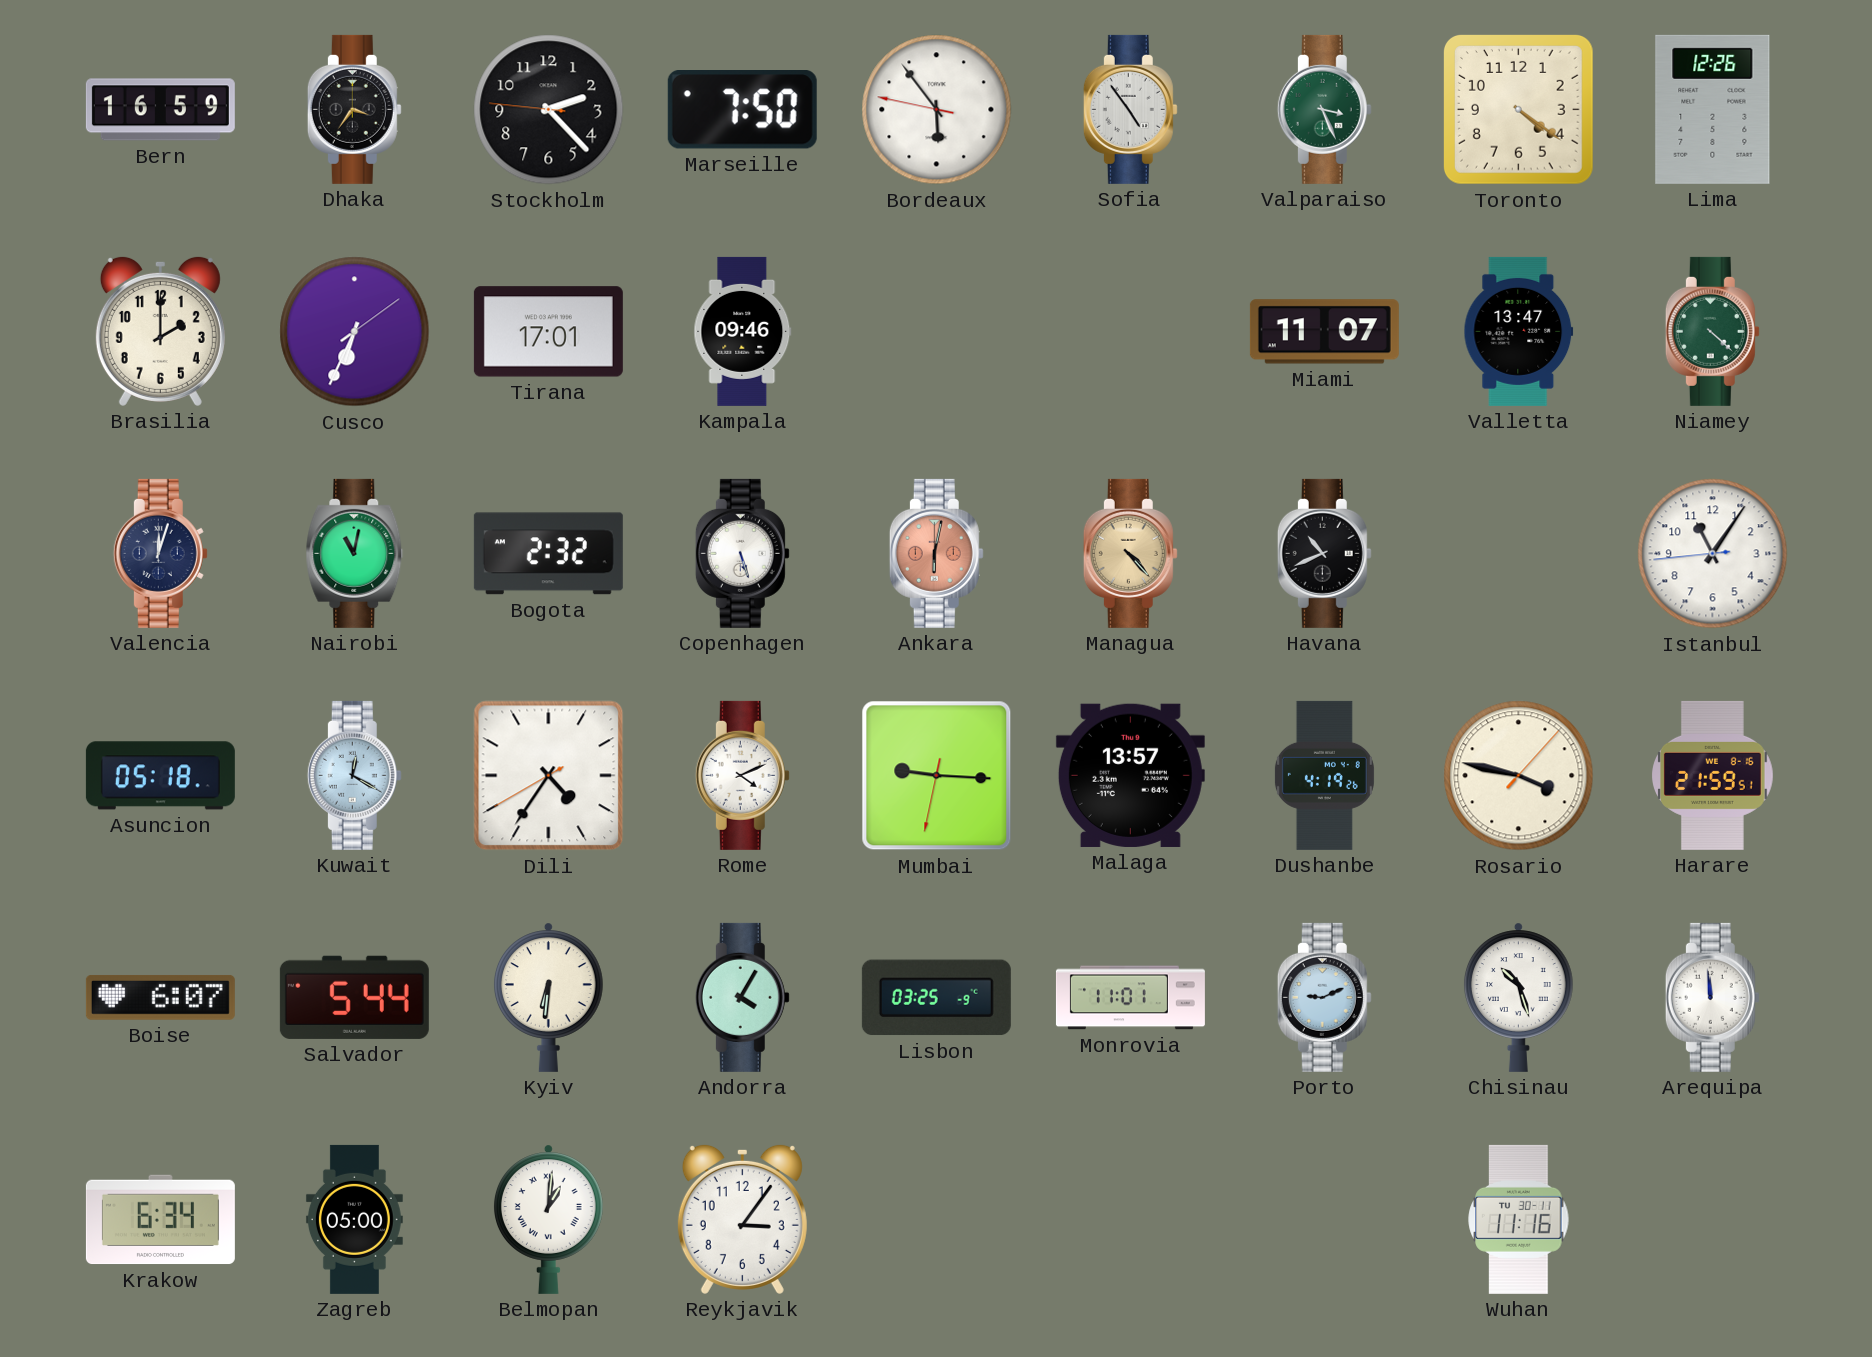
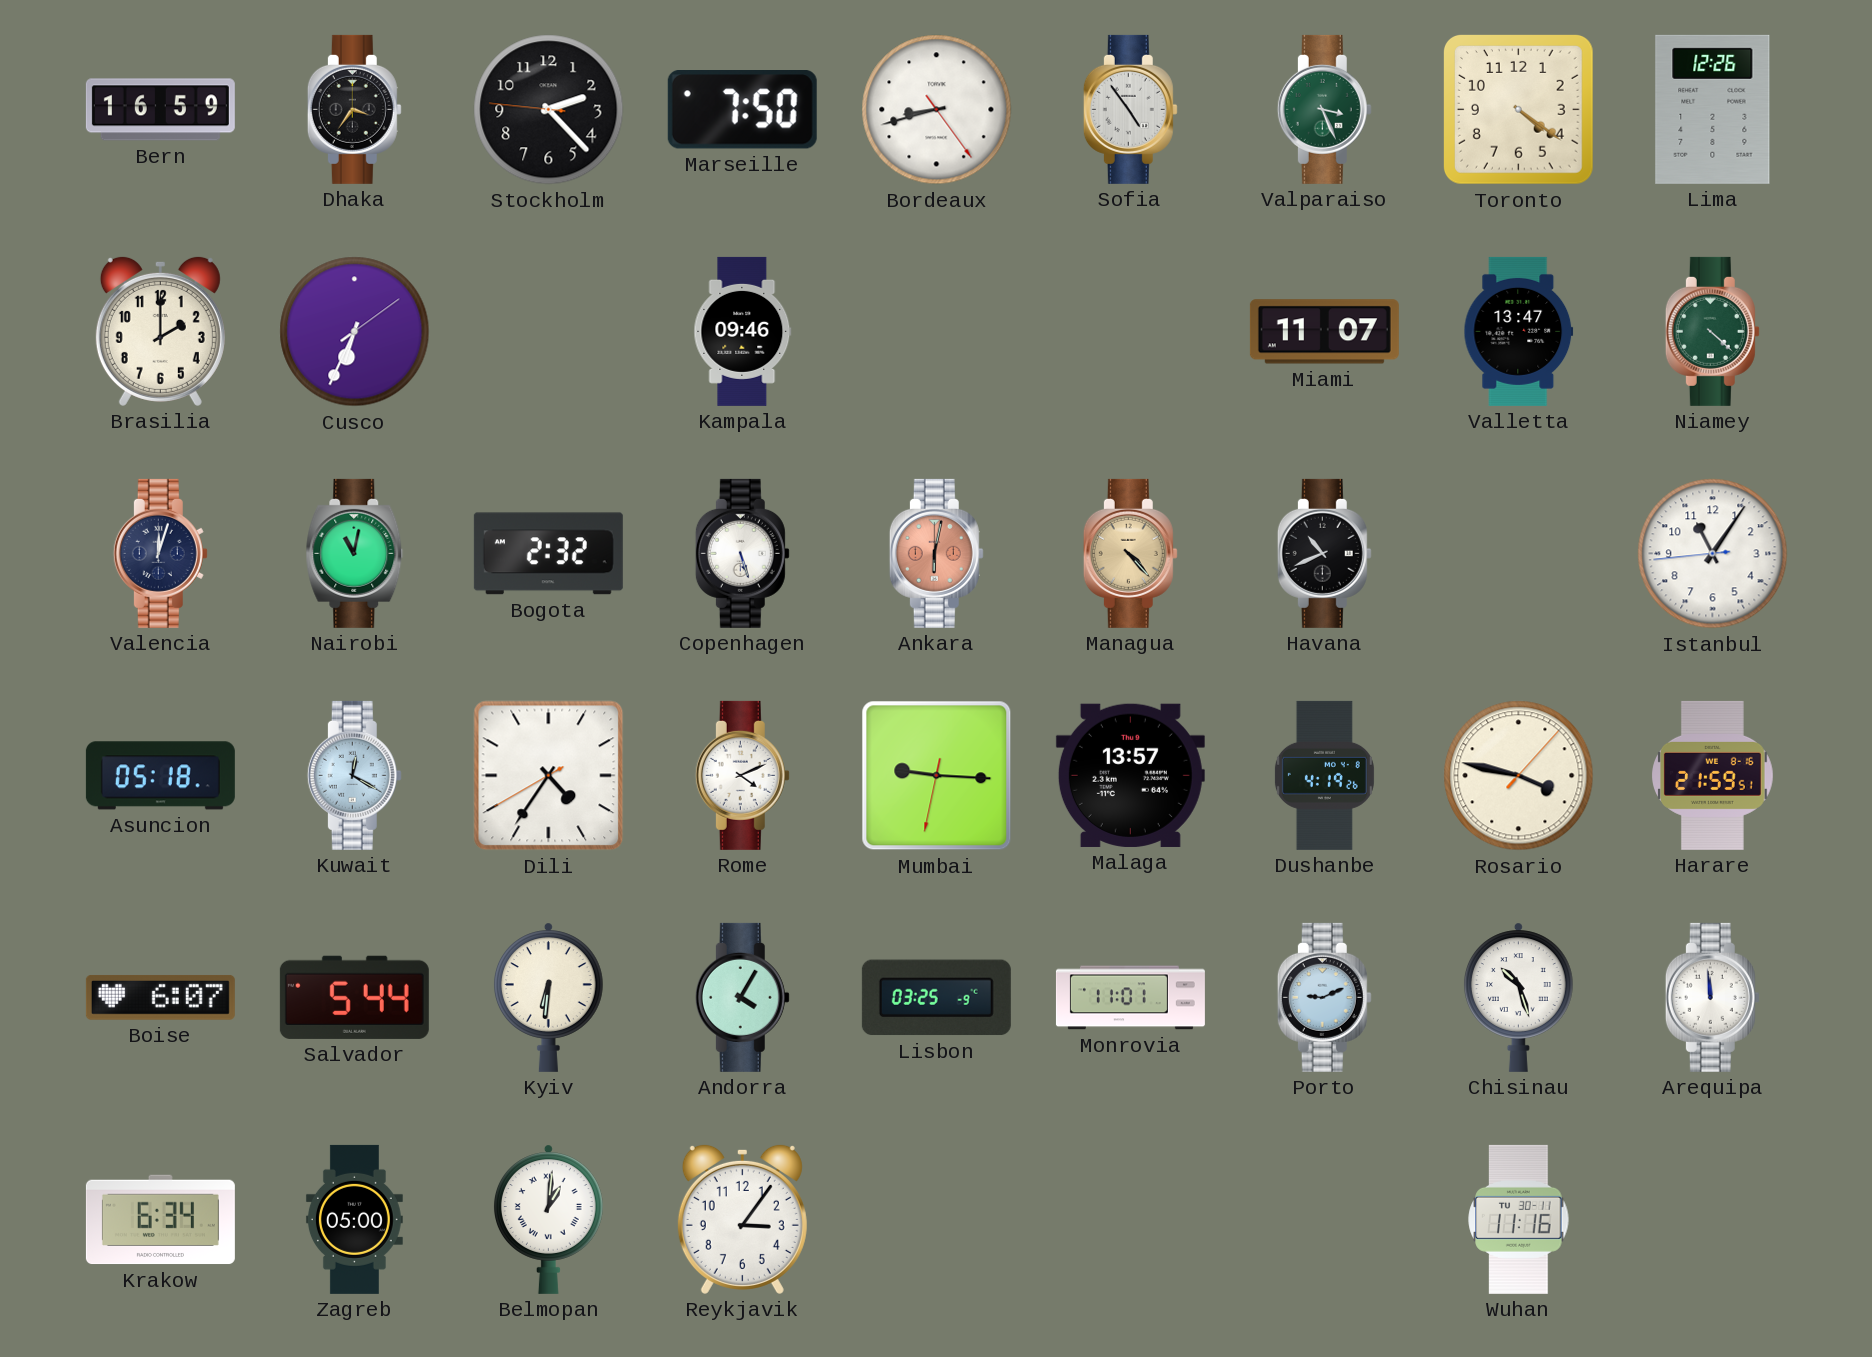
Bordeaux: 5:53 -> 8:42
Tirana: 17:01 -> none
